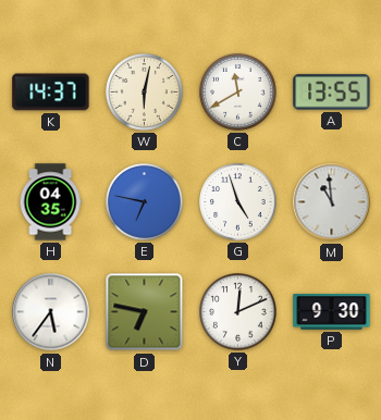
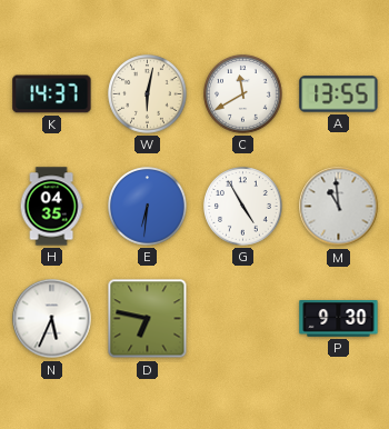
E: 6:47 -> 6:31
G: 4:57 -> 4:55
N: 5:36 -> 5:34
Y: 12:11 -> none
